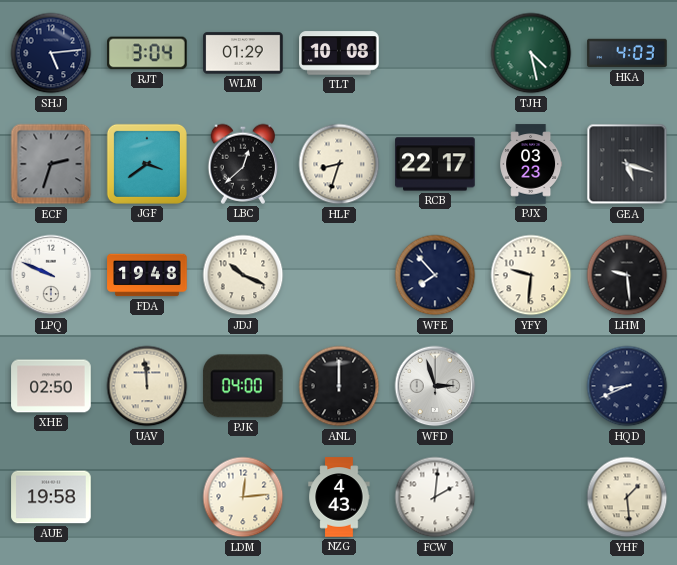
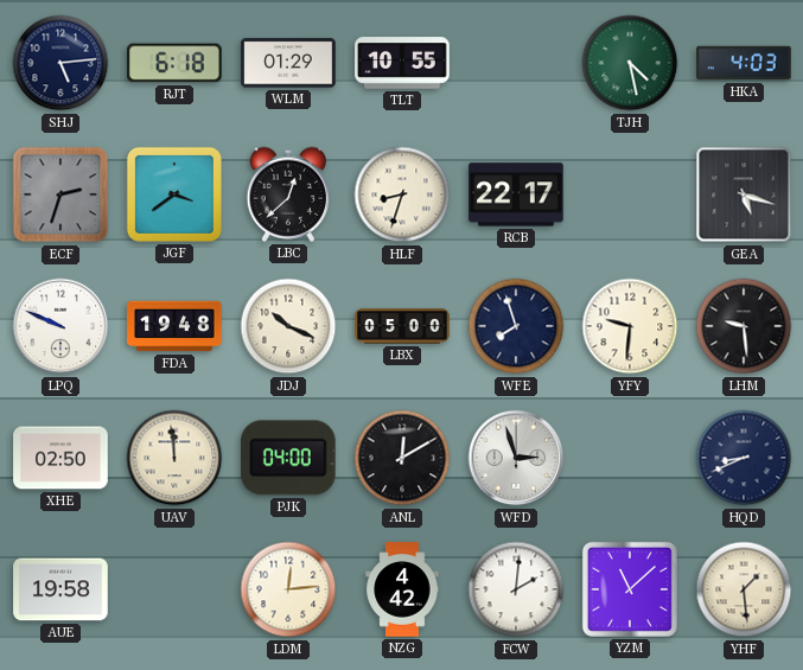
RJT: 3:04 -> 6:18
TLT: 10:08 -> 10:55
PJX: 03:23 -> none
LBX: none -> 05:00
WFE: 7:53 -> 7:57
ANL: 12:00 -> 12:10
NZG: 4:43 -> 4:42
YZM: none -> 11:08
